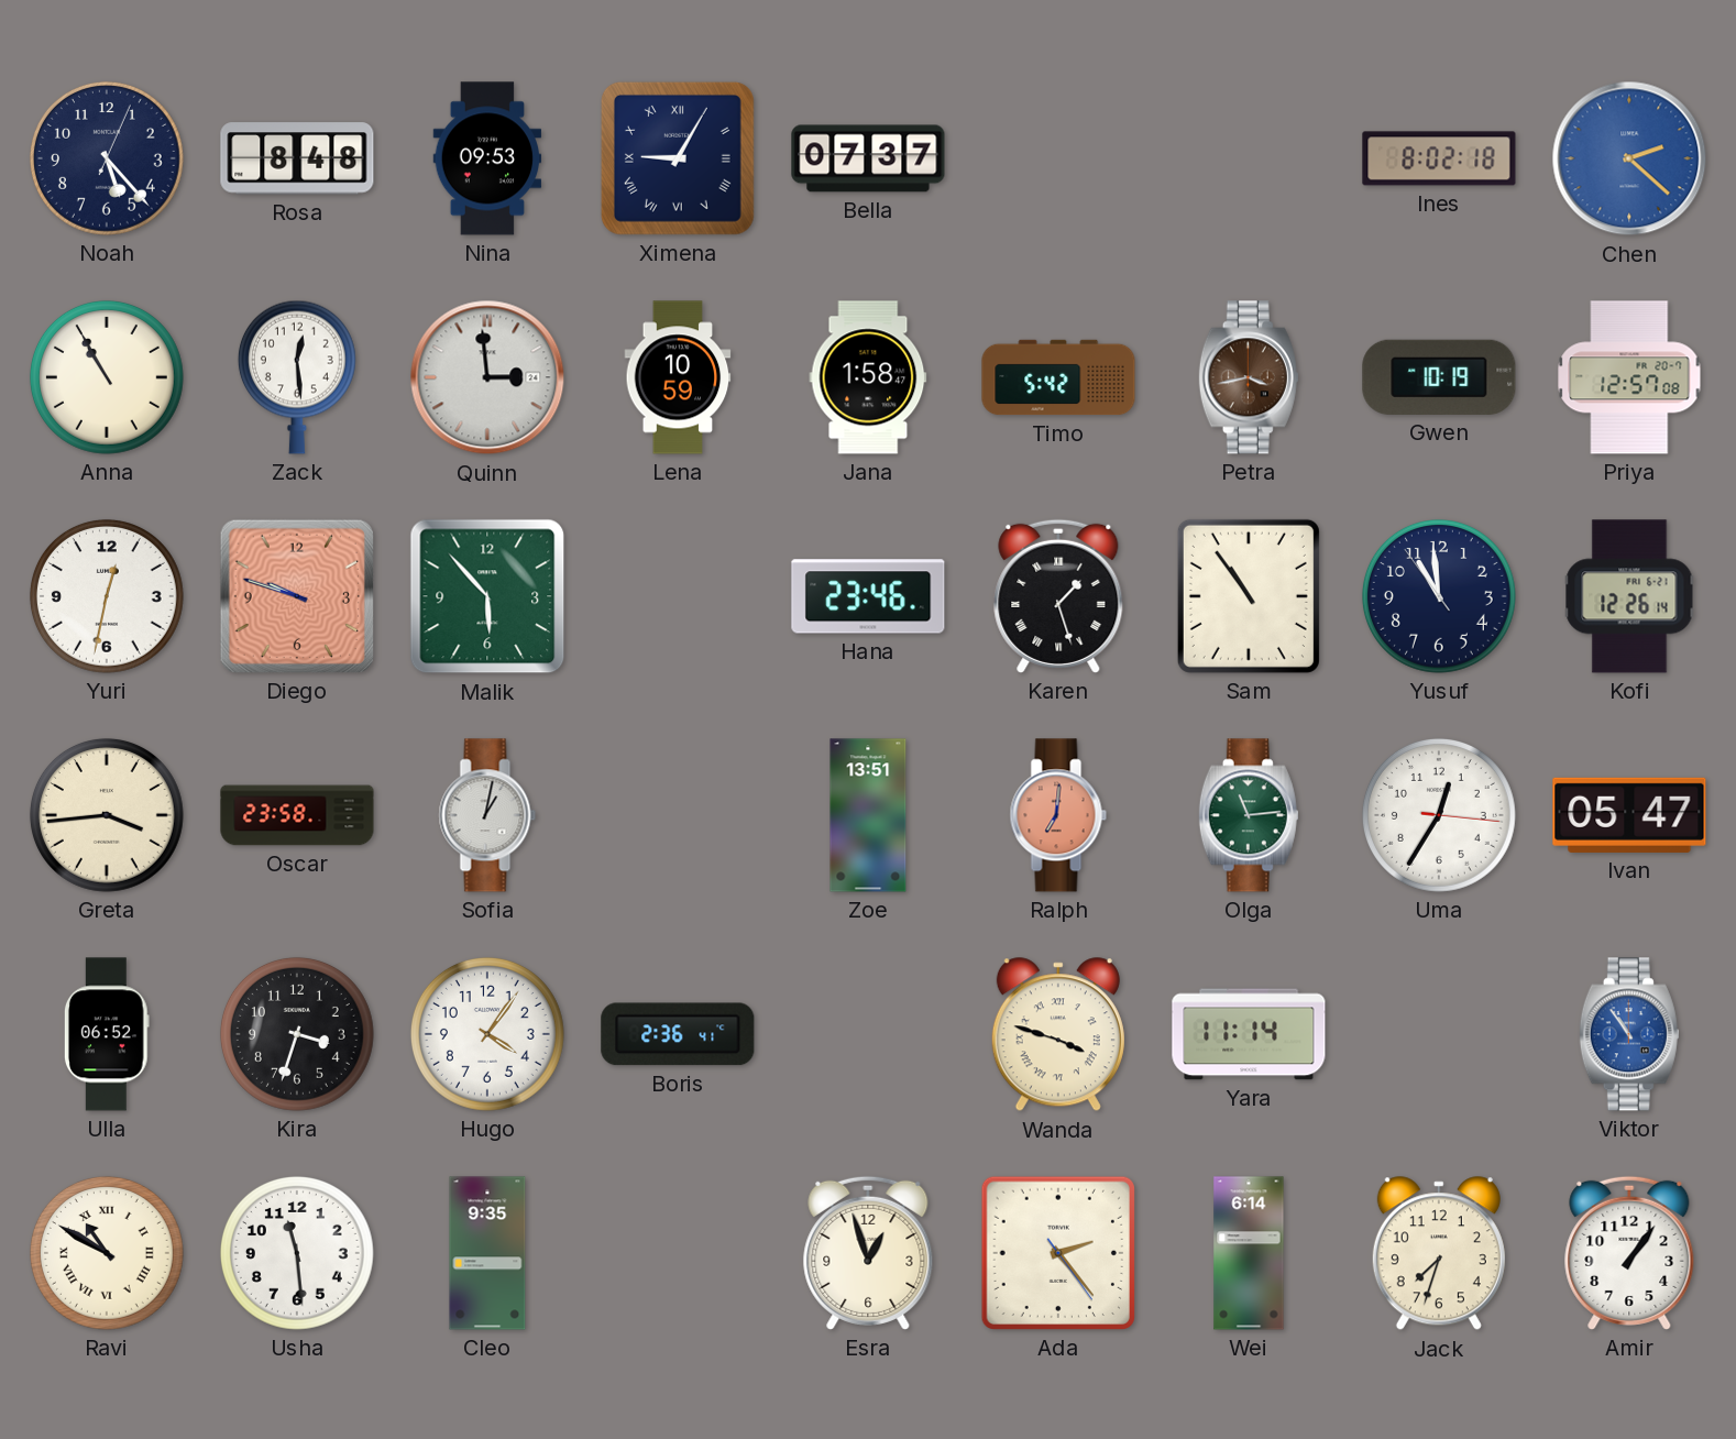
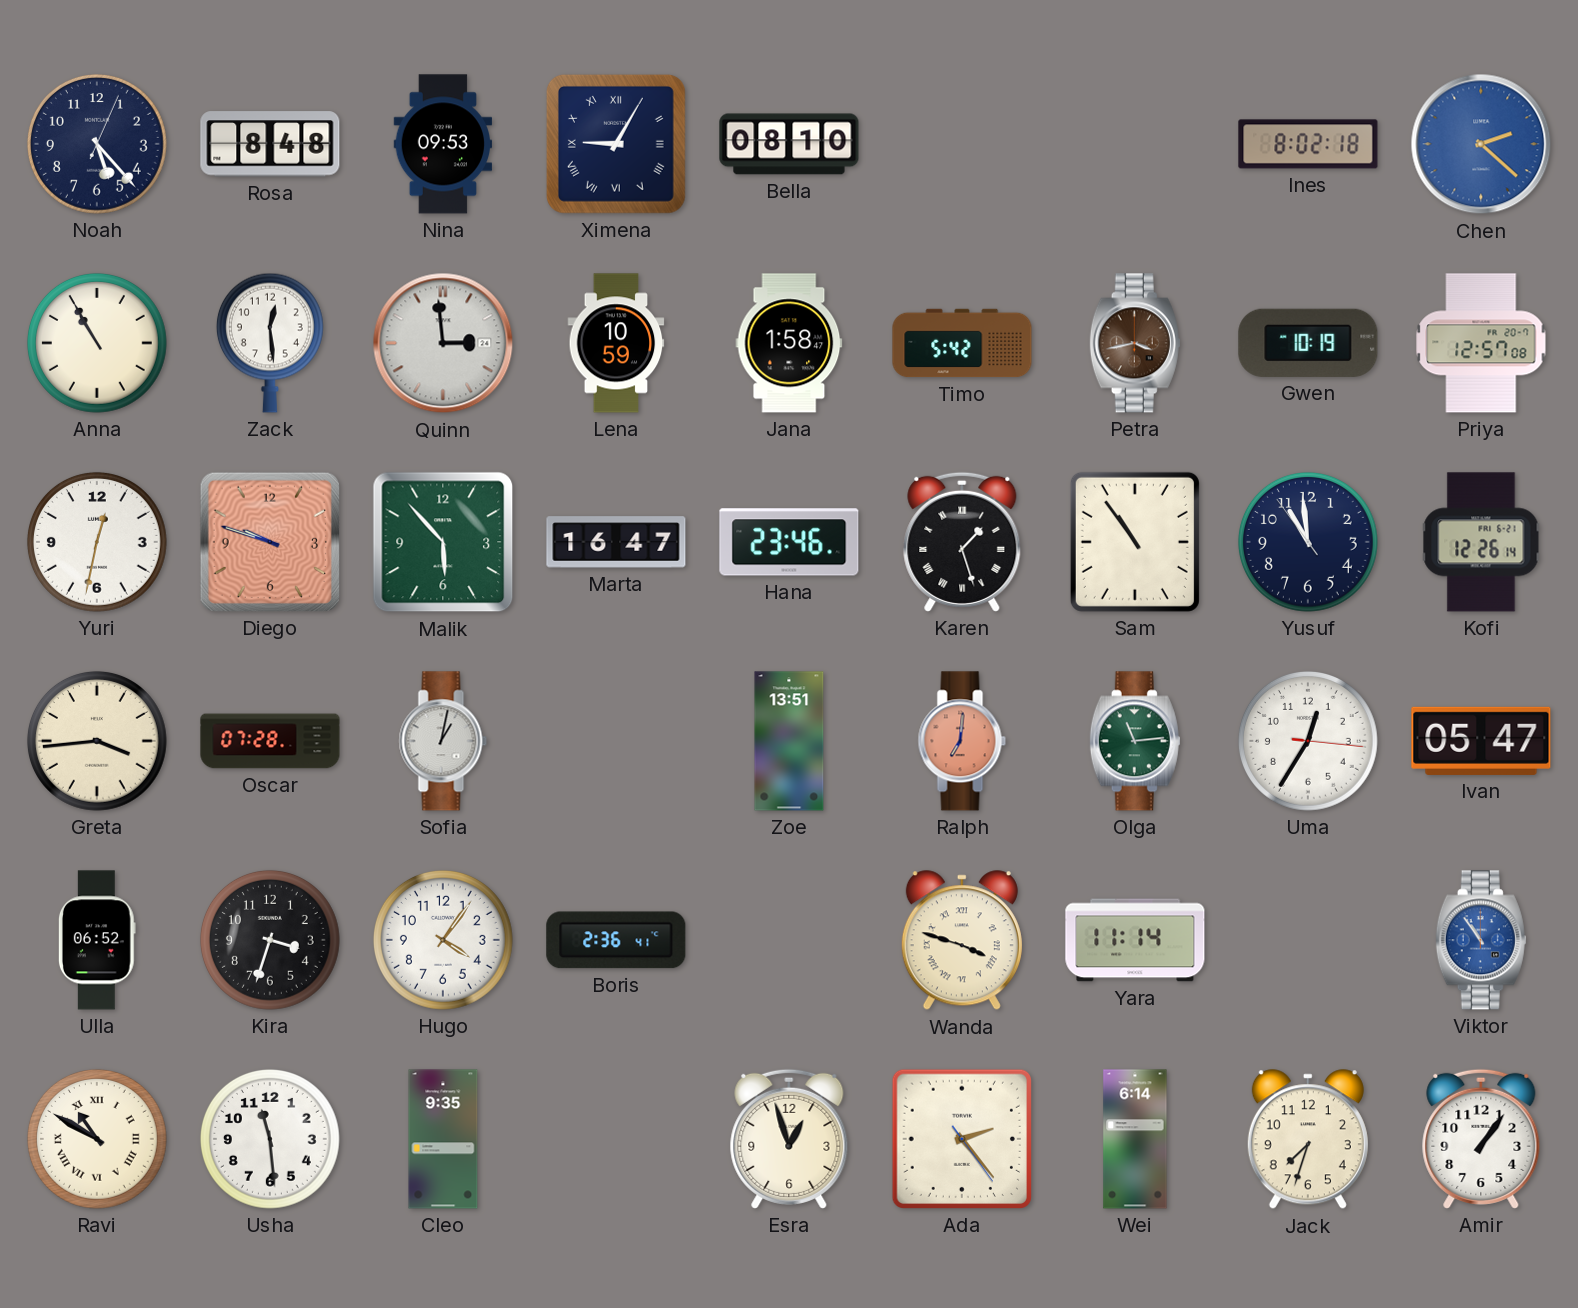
Bella: 07:37 -> 08:10
Marta: none -> 16:47
Oscar: 23:58 -> 07:28
